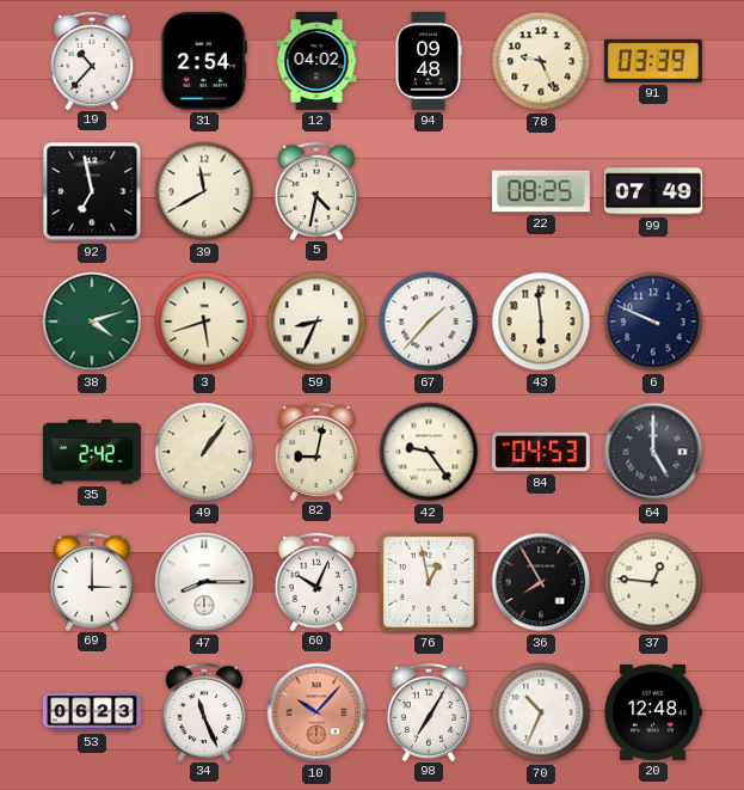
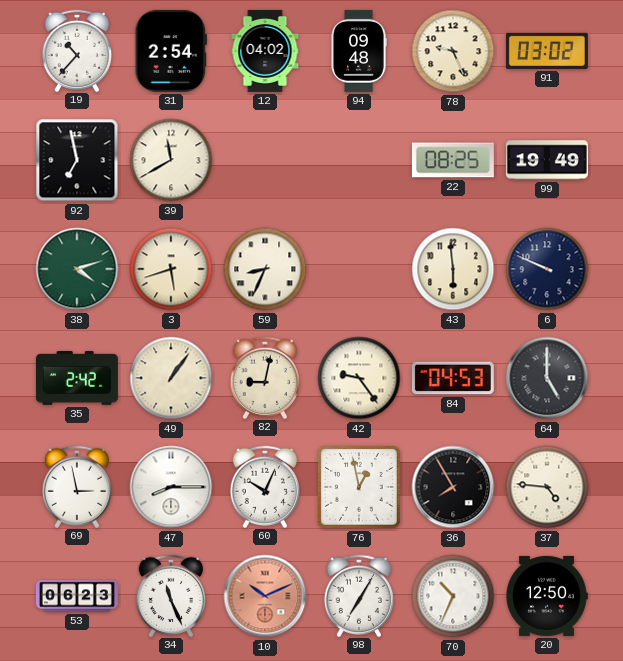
91: 03:39 -> 03:02
5: 4:32 -> none
99: 07:49 -> 19:49
67: 1:37 -> none
69: 3:00 -> 2:58
37: 12:46 -> 4:46
10: 10:07 -> 10:11
20: 12:48 -> 12:50
